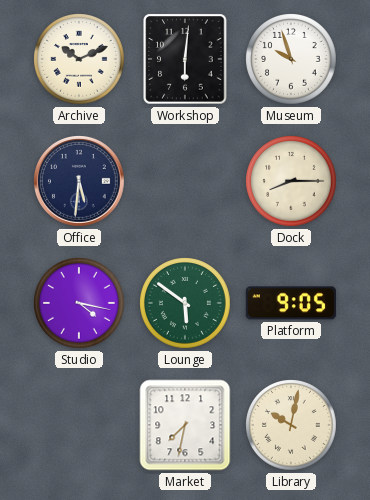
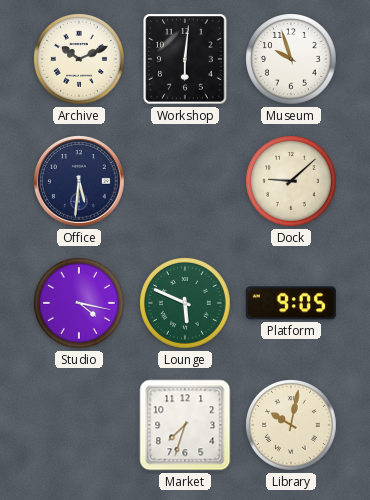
Dock: 8:15 -> 9:08
Lounge: 5:51 -> 5:49
Market: 7:32 -> 7:33
